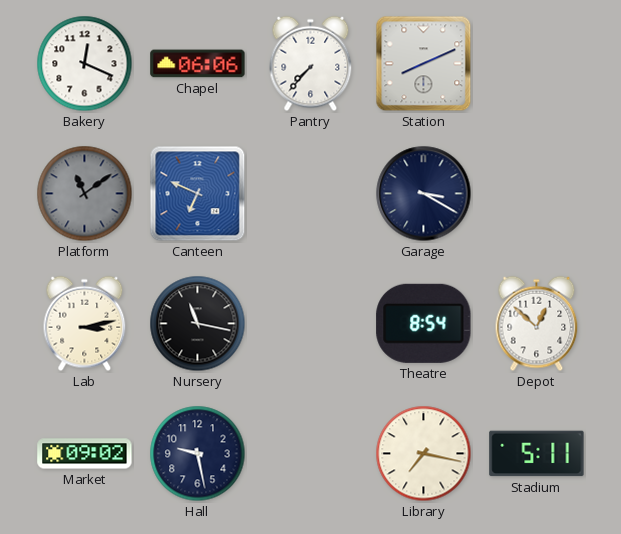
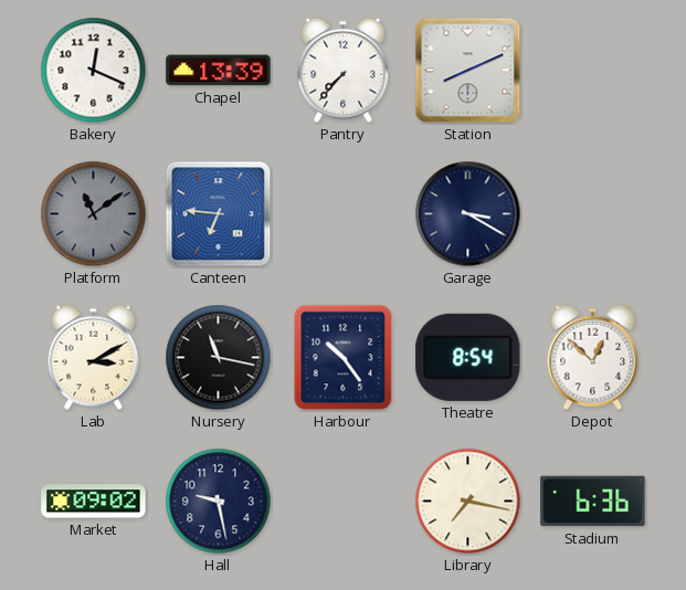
Chapel: 06:06 -> 13:39
Canteen: 6:49 -> 6:46
Lab: 3:13 -> 3:10
Harbour: none -> 10:24
Stadium: 5:11 -> 6:36
